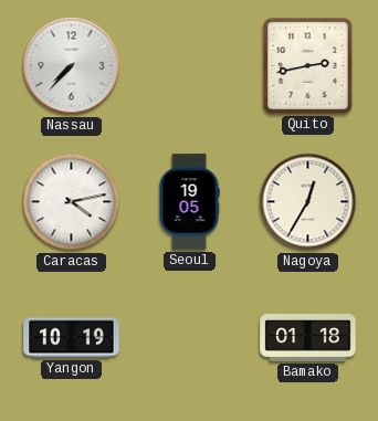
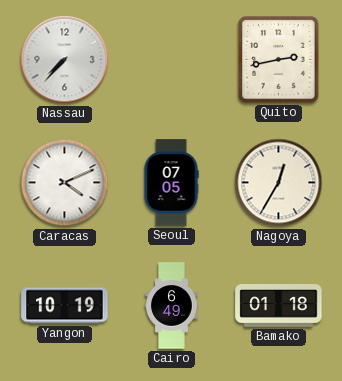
Caracas: 4:13 -> 4:11
Seoul: 19:05 -> 07:05
Cairo: none -> 6:49
